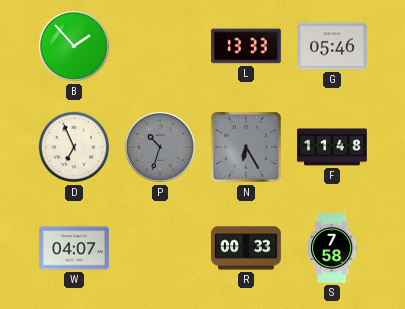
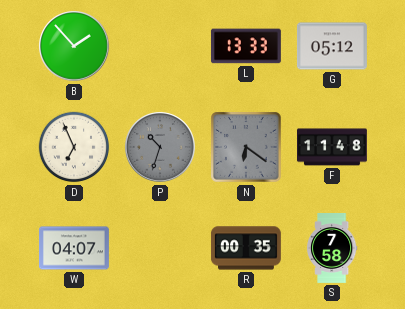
G: 05:46 -> 05:12
N: 6:25 -> 6:21
R: 00:33 -> 00:35
